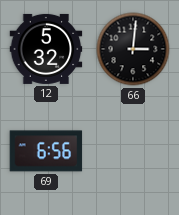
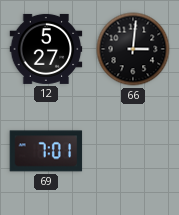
12: 5:32 -> 5:27
69: 6:56 -> 7:01
